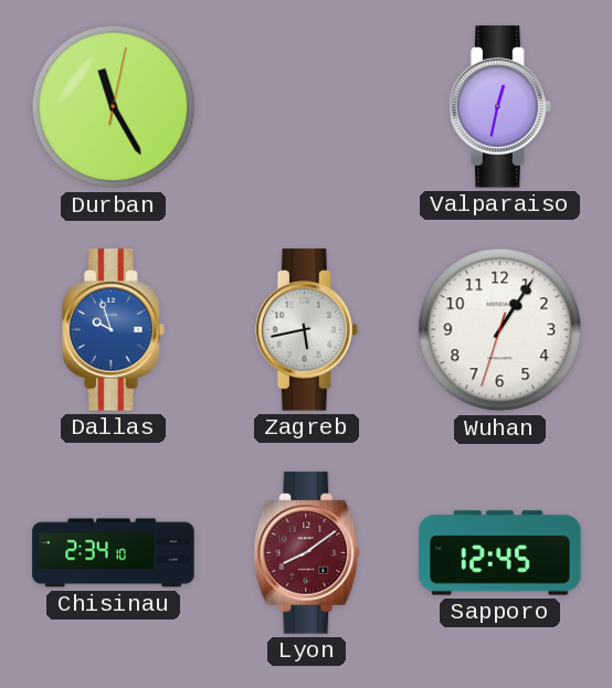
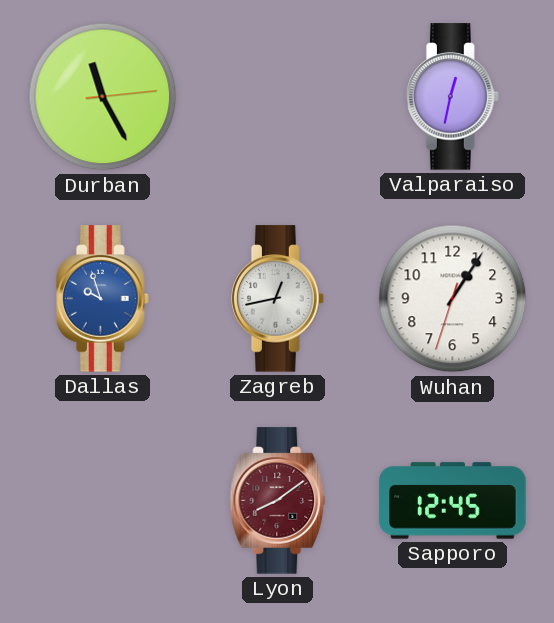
Durban: 11:25:02 -> 11:25:14
Zagreb: 5:43 -> 12:43
Chisinau: 2:34 -> none
